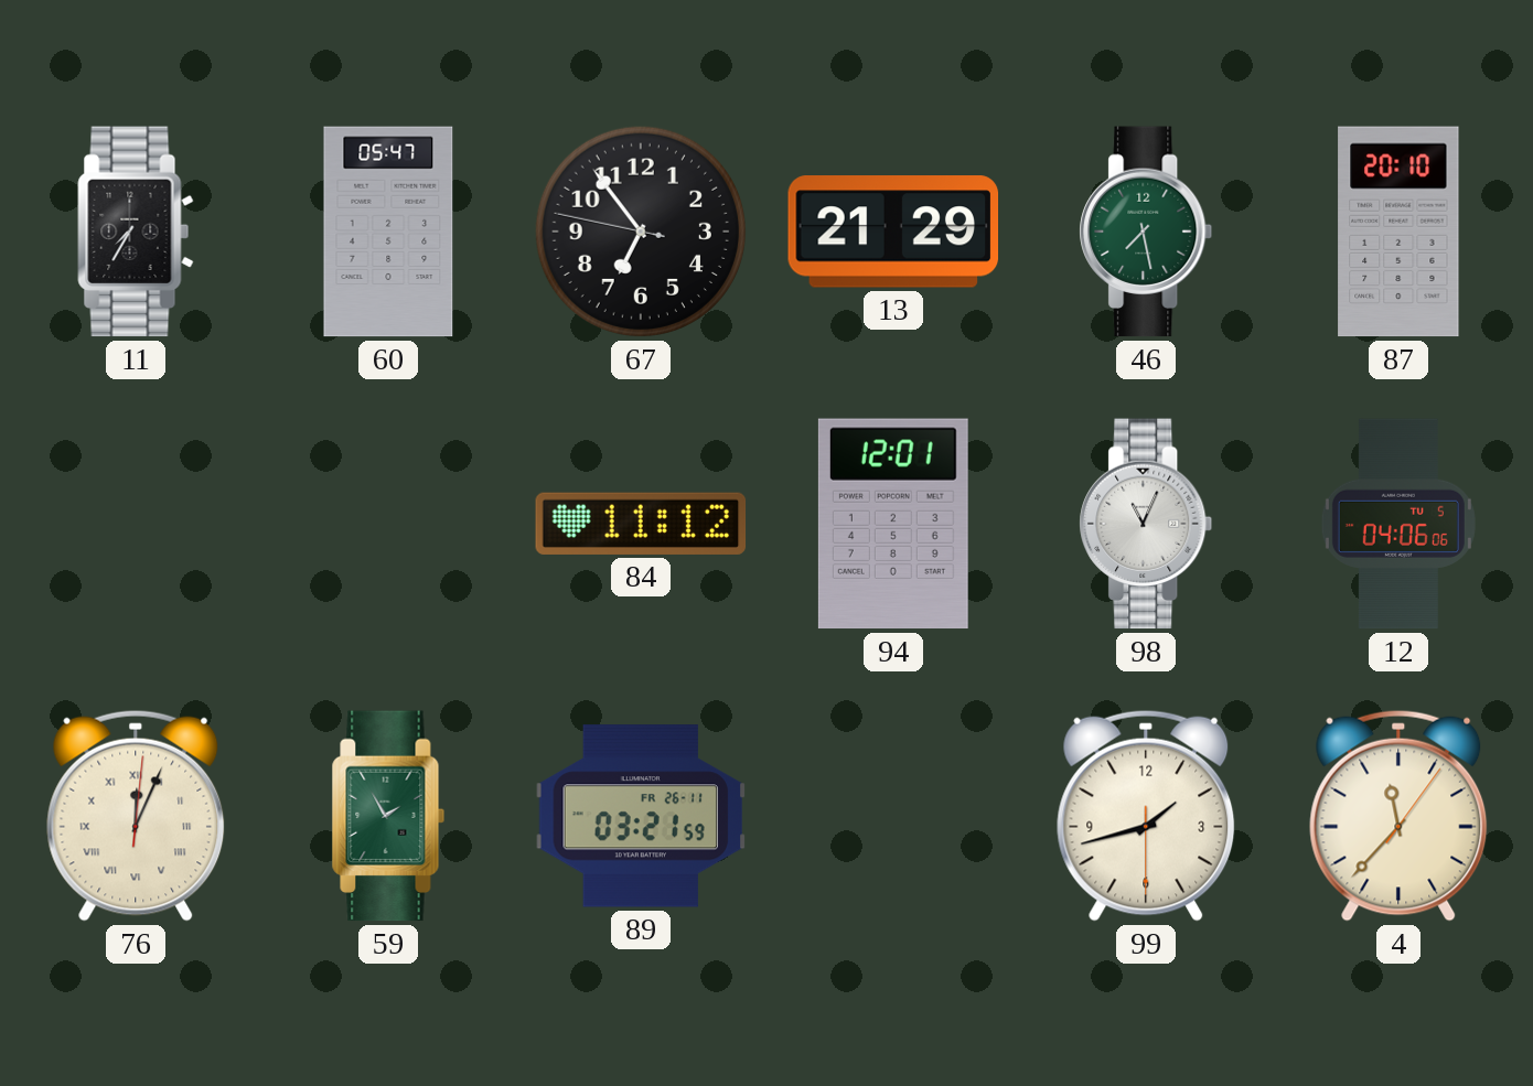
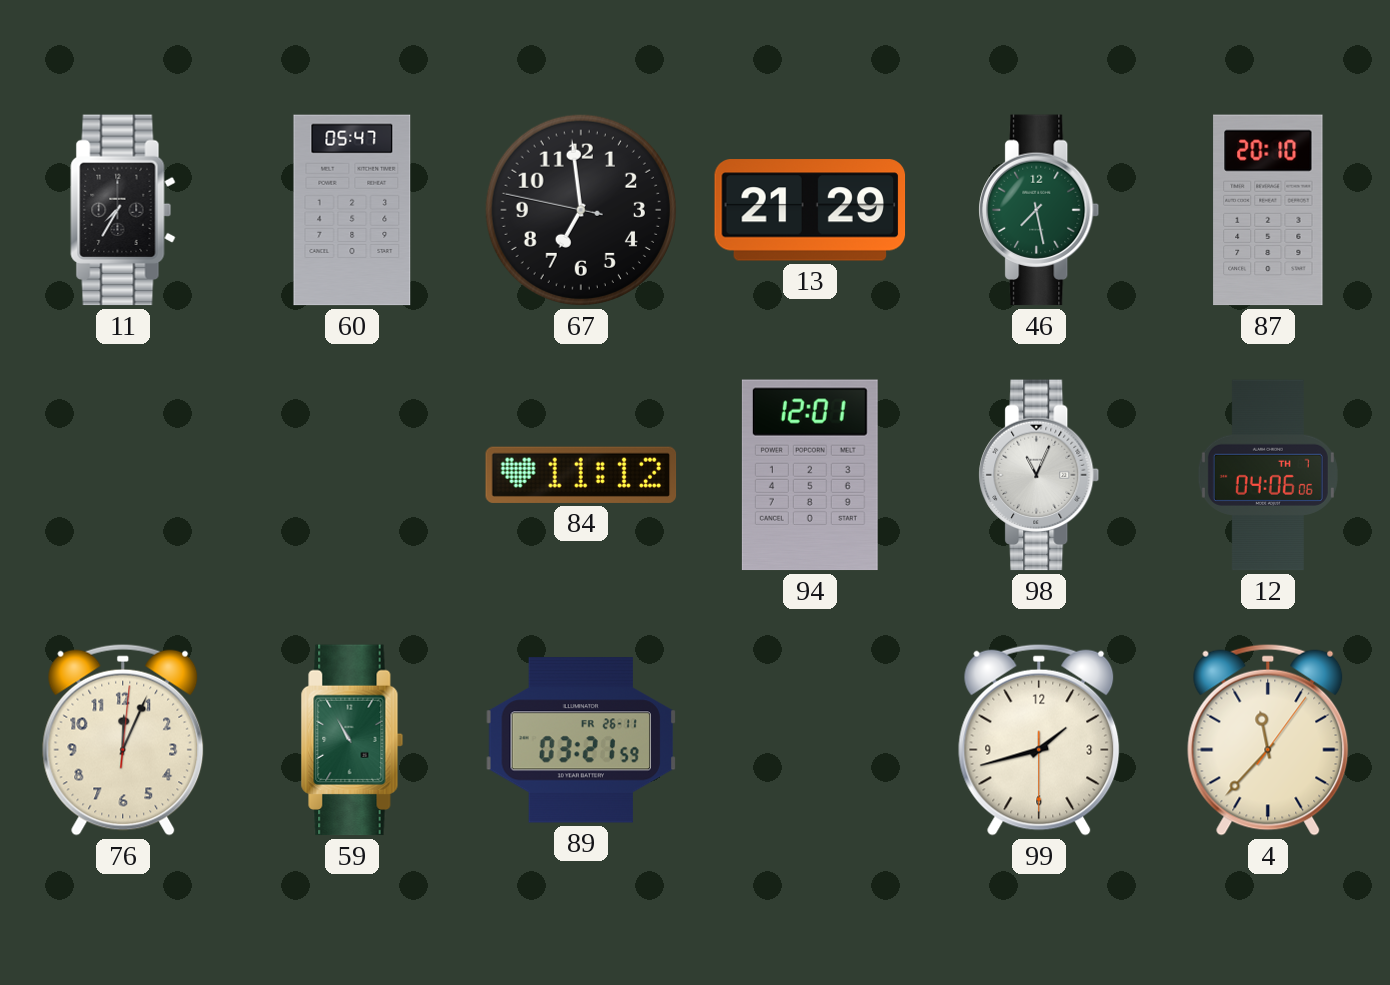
67: 6:53 -> 6:58
12 date: TU 5 -> TH 7
76 numerals: Roman -> Arabic
59: 1:55 -> 10:55
